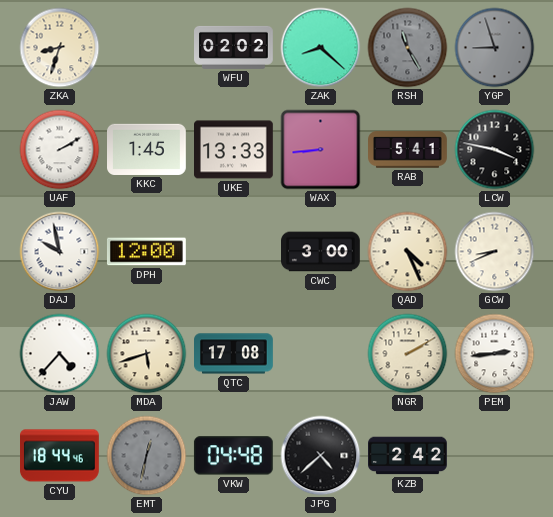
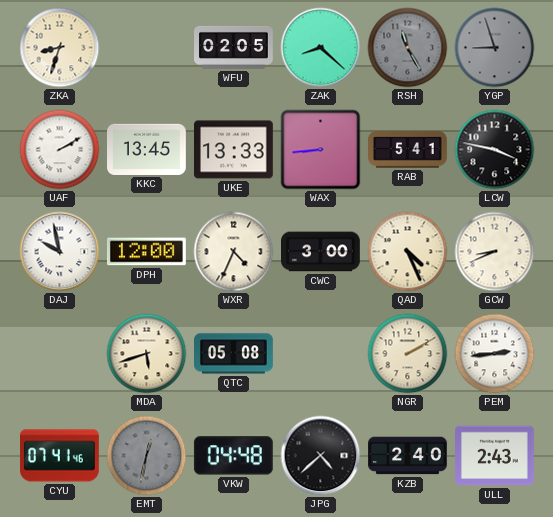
WFU: 02:02 -> 02:05
KKC: 1:45 -> 13:45
WXR: none -> 4:34
JAW: 4:37 -> none
QTC: 17:08 -> 05:08
CYU: 18:44 -> 07:41
KZB: 2:42 -> 2:40
ULL: none -> 2:43
